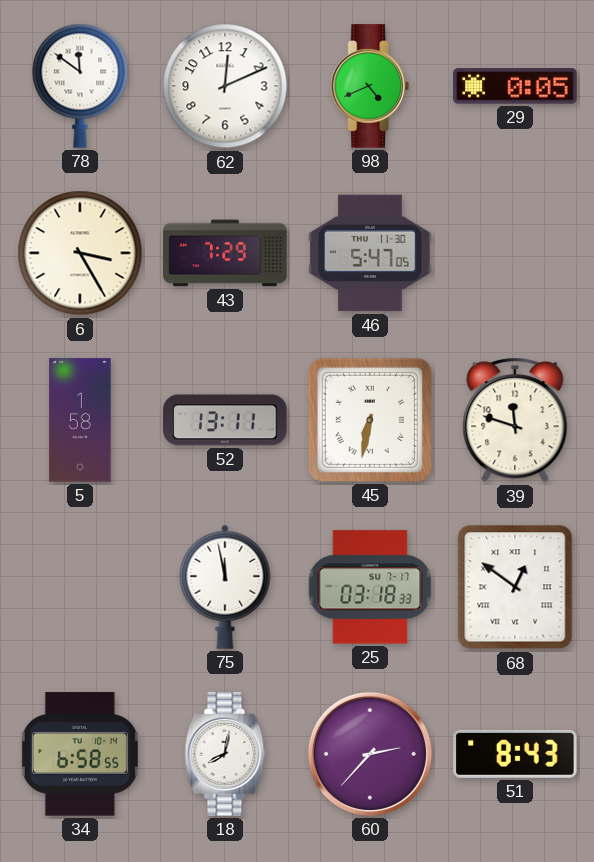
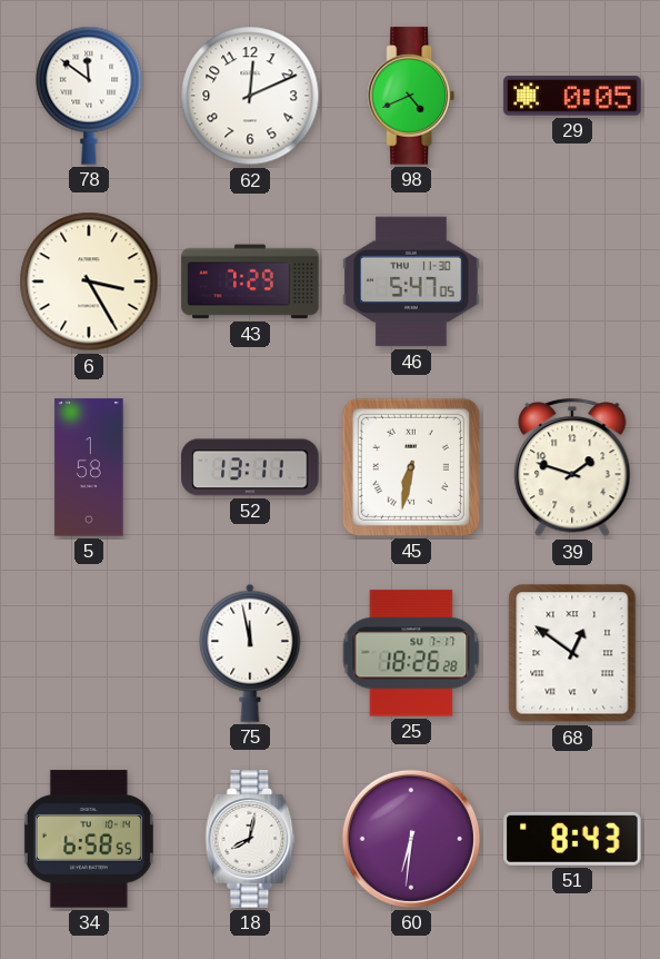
39: 11:48 -> 1:48
25: 03:18 -> 18:26
60: 2:37 -> 6:31
